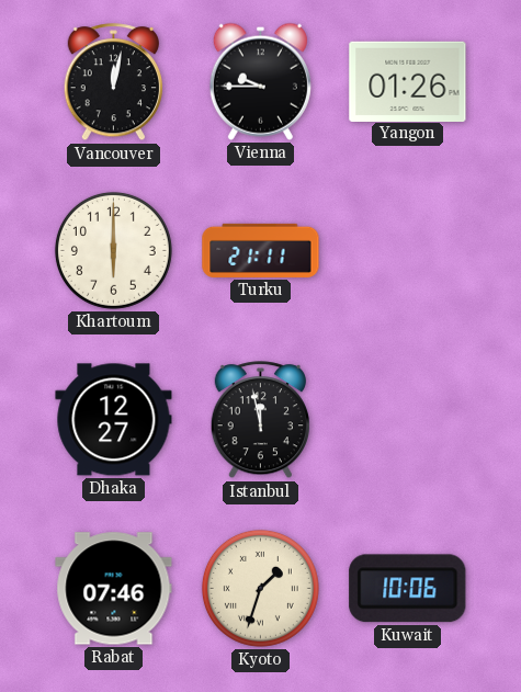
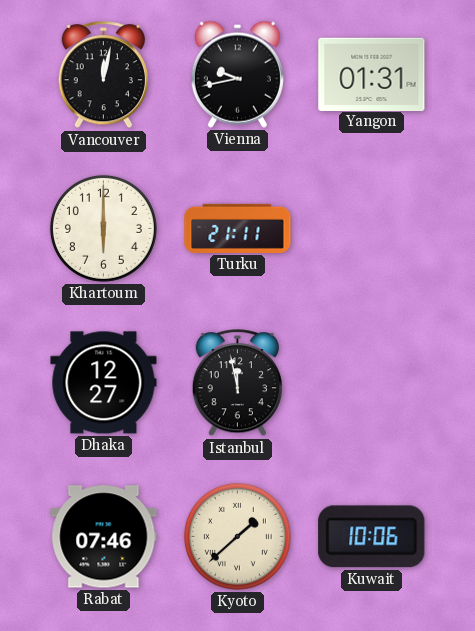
Vienna: 9:45 -> 9:43
Yangon: 01:26 -> 01:31
Kyoto: 1:33 -> 1:38
